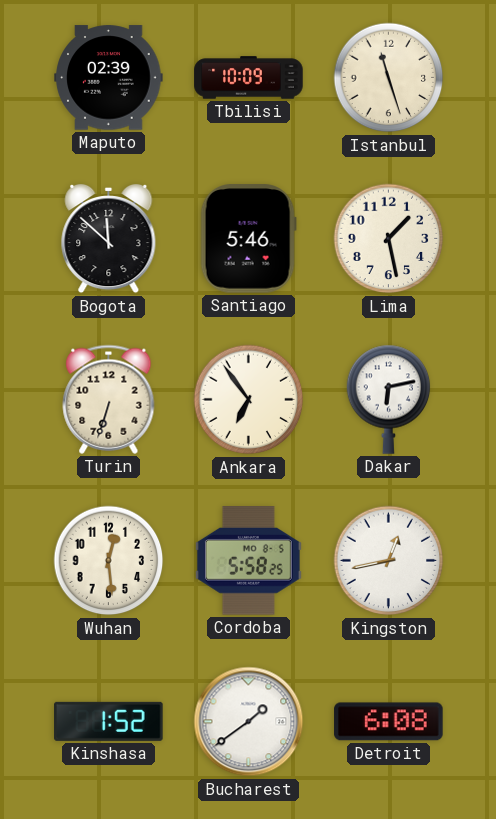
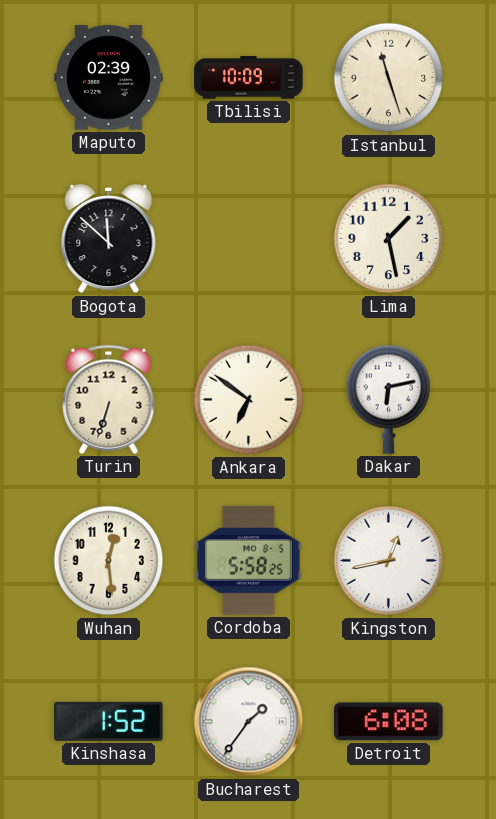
Santiago: 5:46 -> none
Ankara: 6:54 -> 6:51
Bucharest: 1:39 -> 1:36
